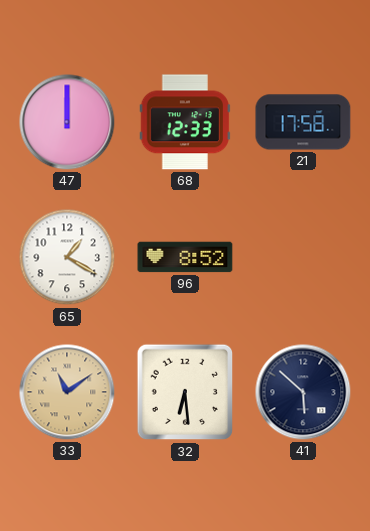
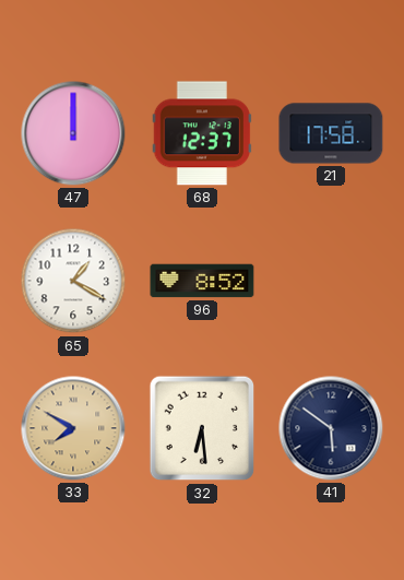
68: 12:33 -> 12:37
33: 11:09 -> 7:50
41: 5:52 -> 5:51
